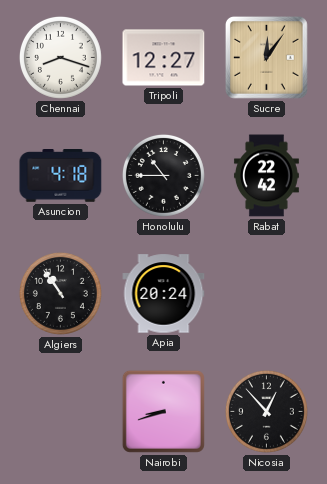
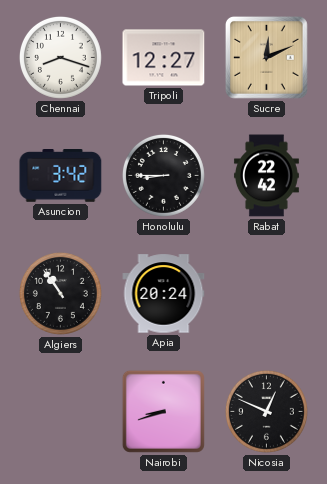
Sucre: 12:06 -> 12:11
Asuncion: 4:18 -> 3:42
Honolulu: 10:45 -> 8:45
Nicosia: 12:53 -> 12:49
